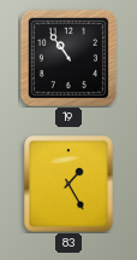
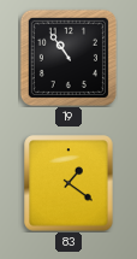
83: 1:25 -> 1:21
